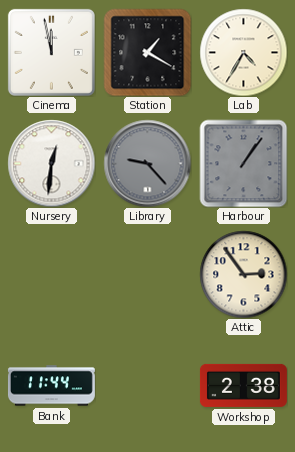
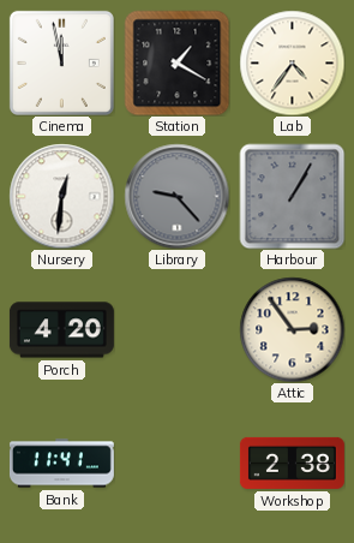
Lab: 4:35 -> 4:36
Harbour: 1:06 -> 1:05
Porch: none -> 4:20
Bank: 11:44 -> 11:41
